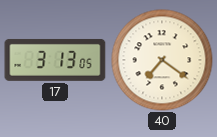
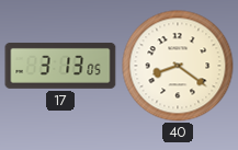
40: 7:21 -> 8:21
